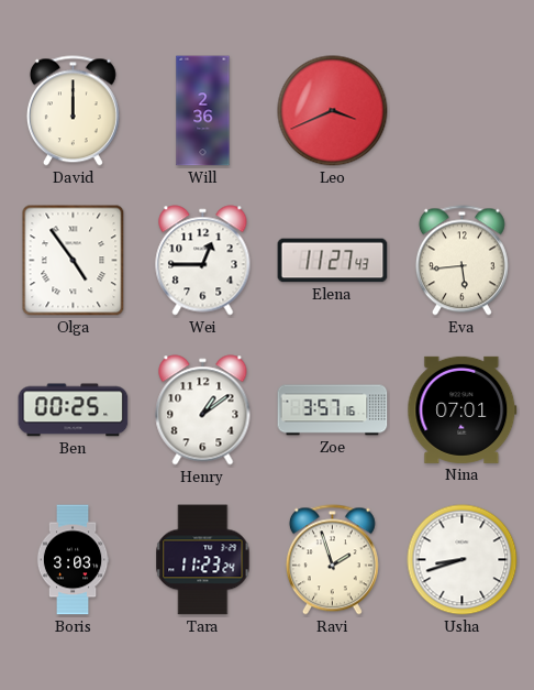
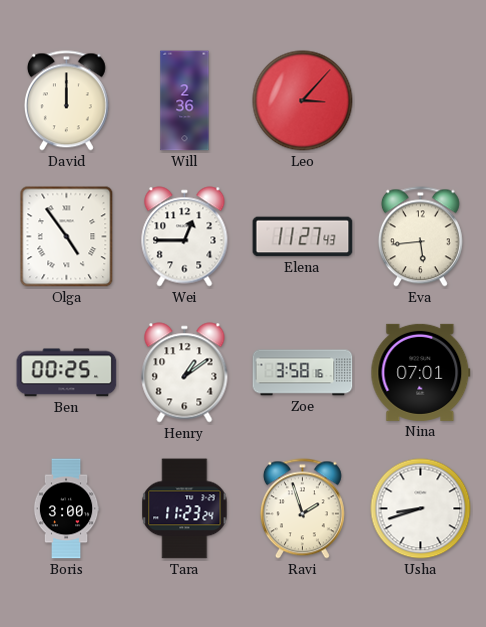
Leo: 3:41 -> 3:07
Zoe: 3:57 -> 3:58
Boris: 3:03 -> 3:00
